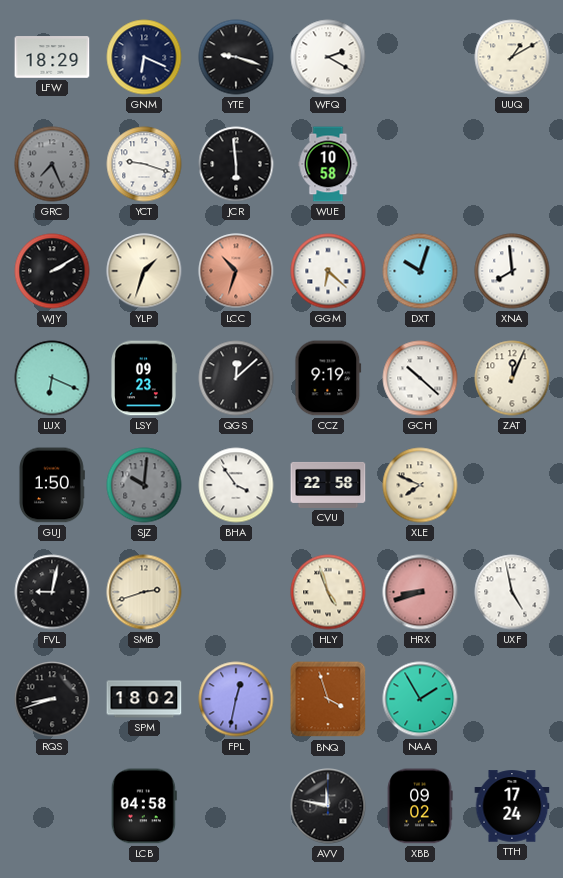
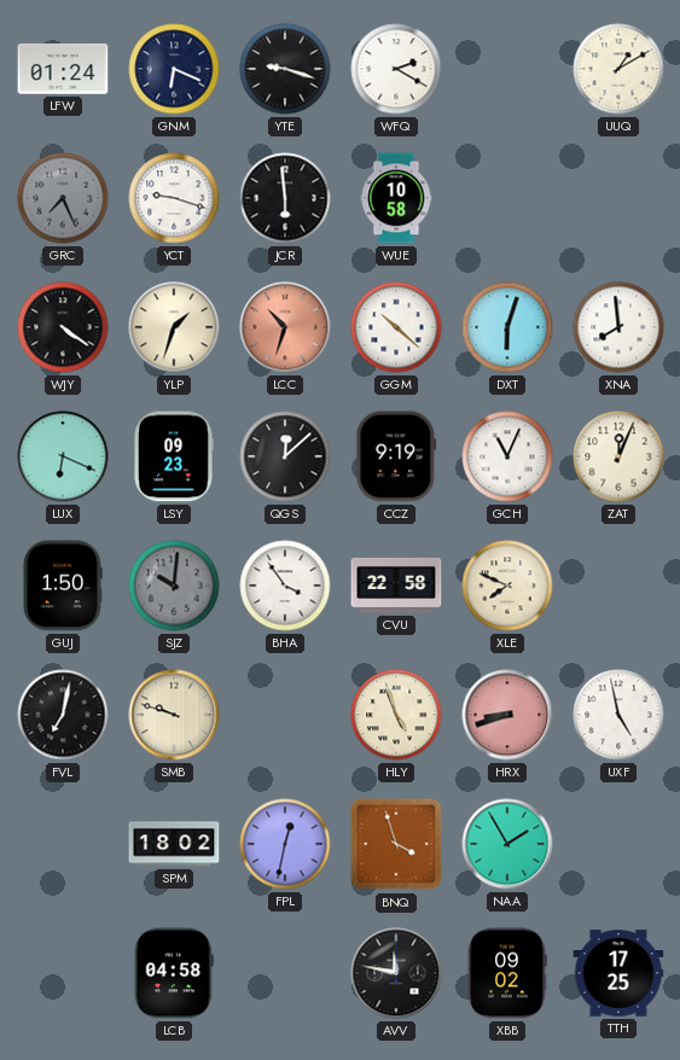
LFW: 18:29 -> 01:24
WJY: 2:10 -> 4:21
GGM: 6:22 -> 10:22
DXT: 10:03 -> 6:03
GCH: 10:22 -> 11:04
FVL: 9:02 -> 7:02
SMB: 2:42 -> 9:48
RQS: 8:42 -> none
TTH: 17:24 -> 17:25
